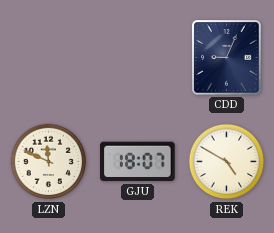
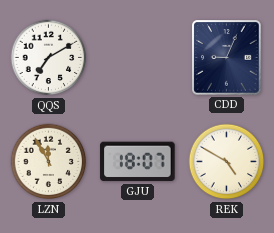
QQS: none -> 7:10
LZN: 11:49 -> 11:55
